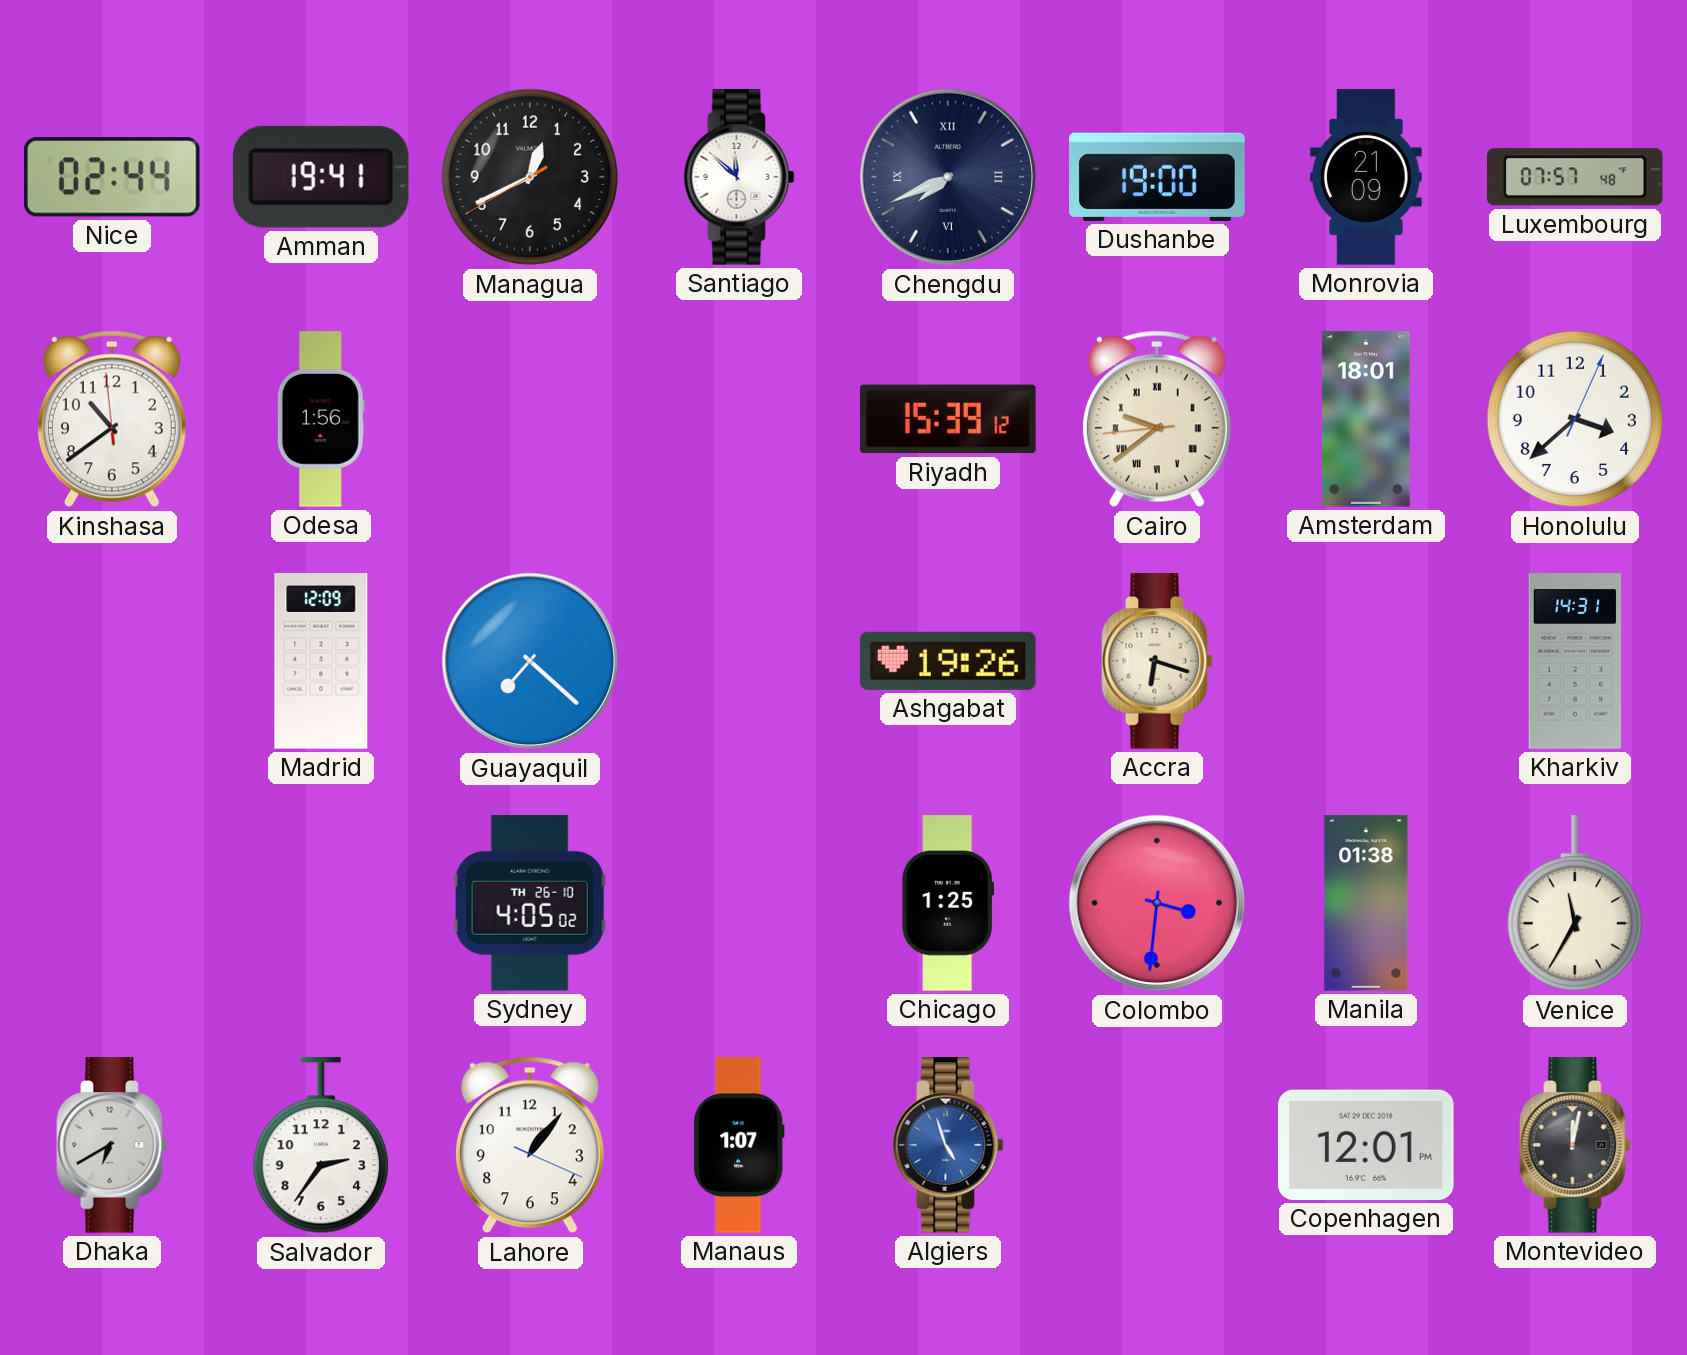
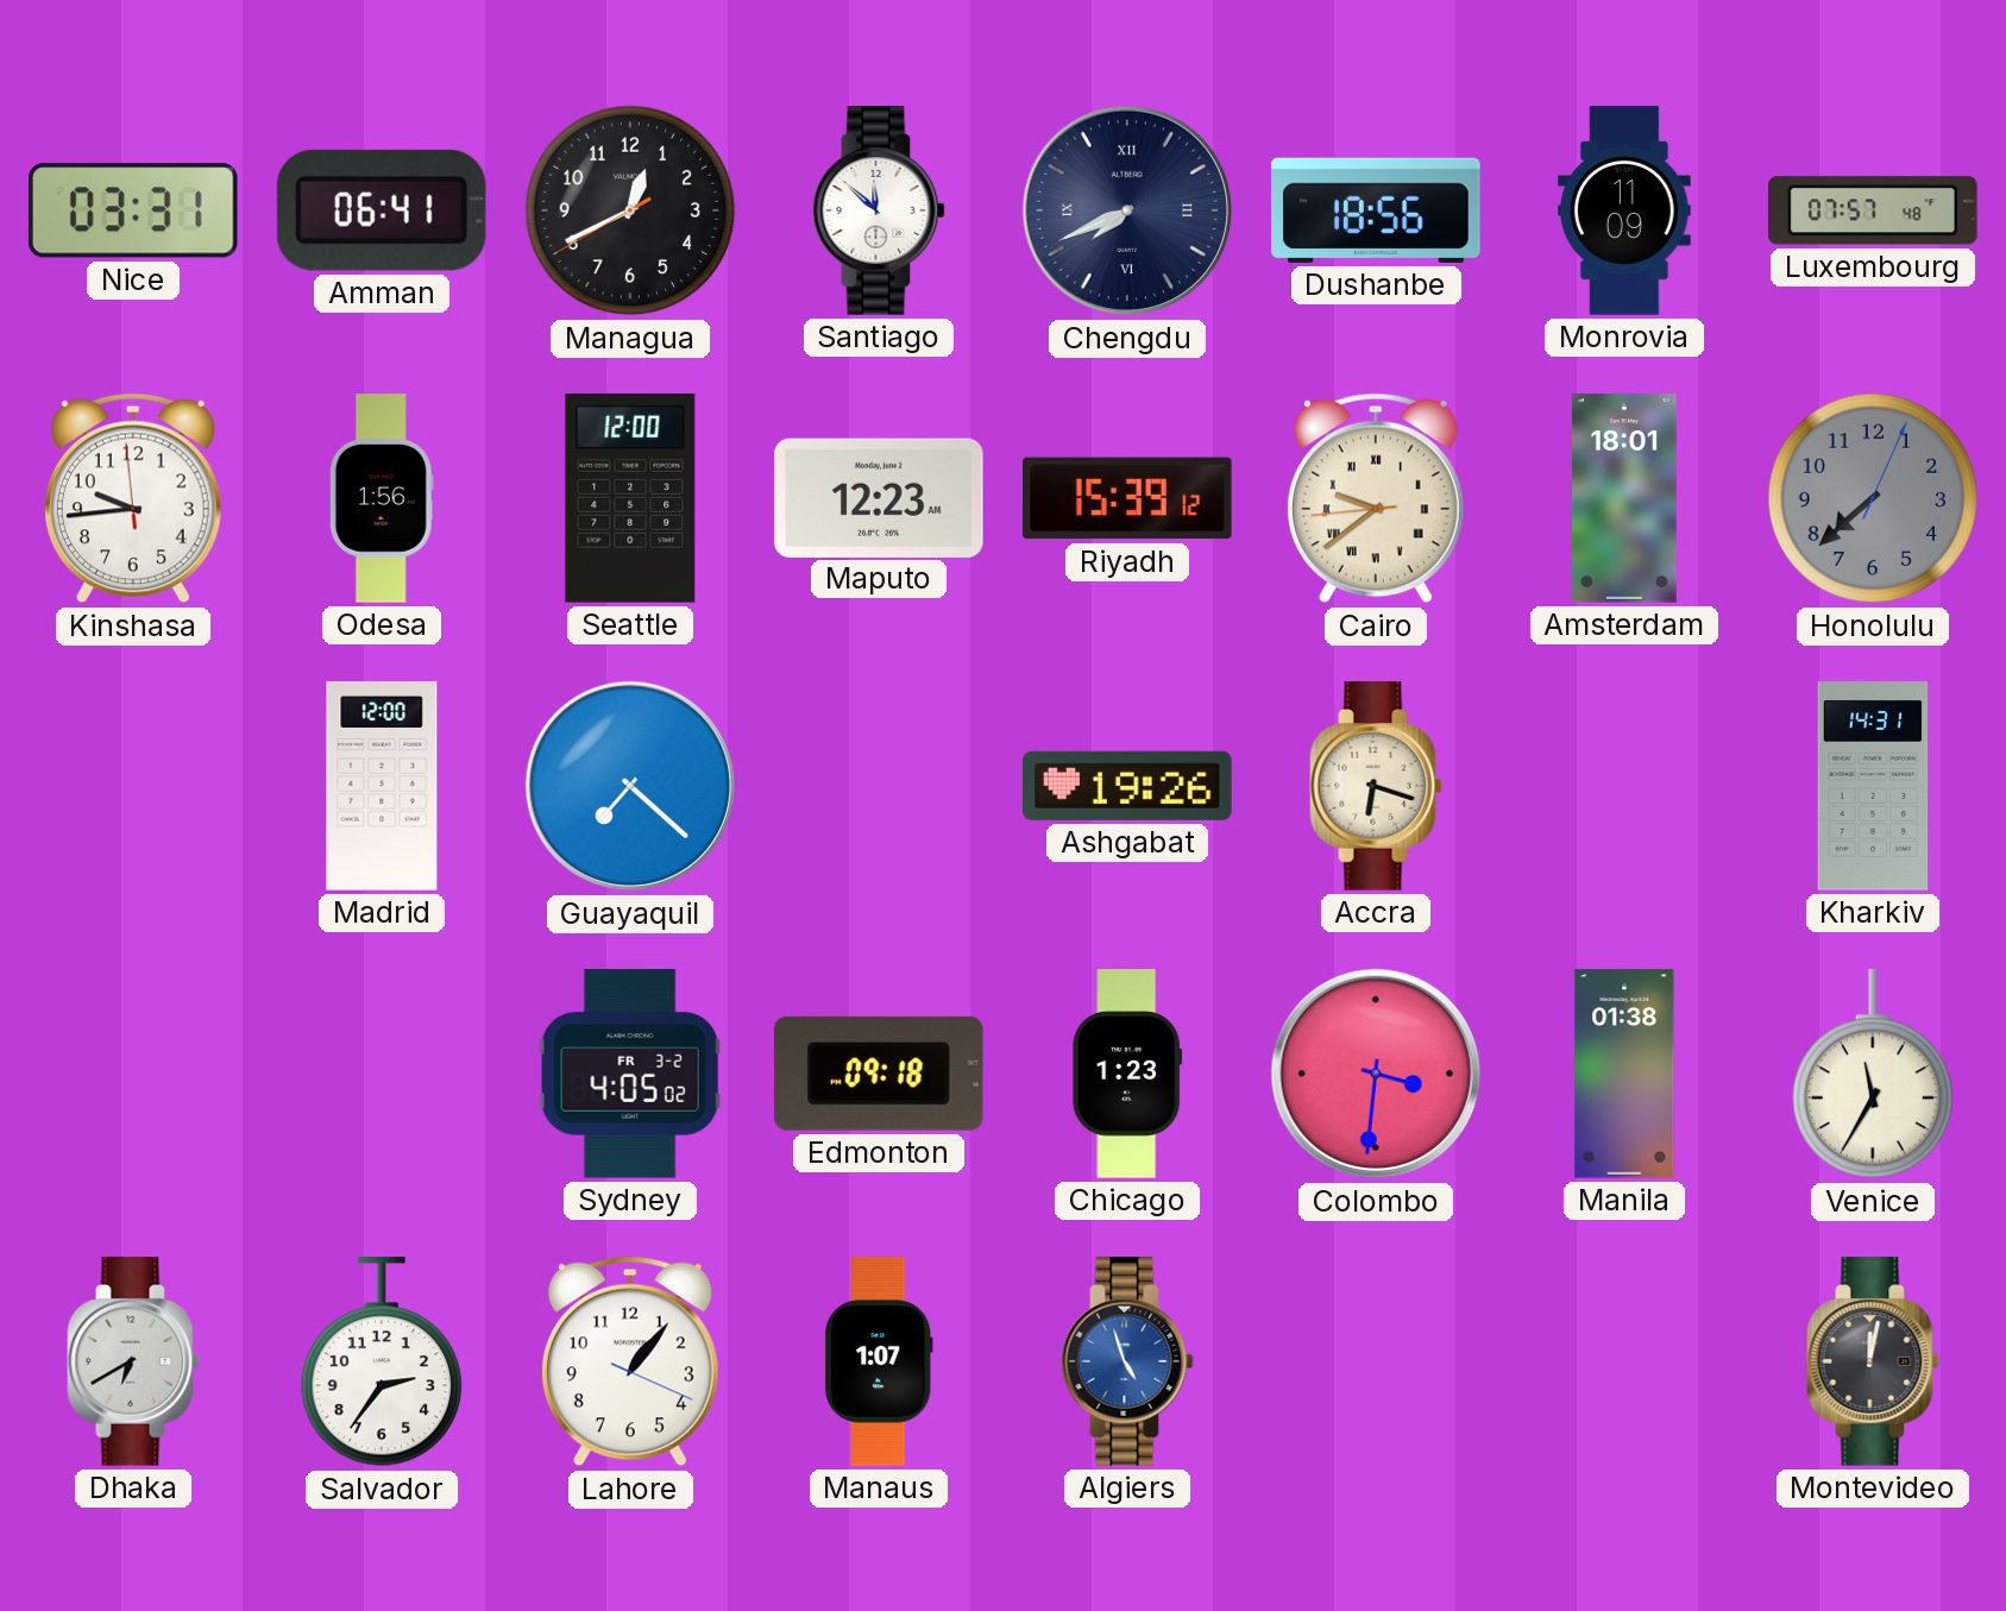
Nice: 02:44 -> 03:31
Amman: 19:41 -> 06:41
Dushanbe: 19:00 -> 18:56
Monrovia: 21:09 -> 11:09
Kinshasa: 10:38 -> 9:43
Seattle: none -> 12:00
Maputo: none -> 12:23
Honolulu: 3:38 -> 7:38
Honolulu dial: white -> grey
Madrid: 12:09 -> 12:00
Sydney date: TH 26-10 -> FR 3-2
Edmonton: none -> 09:18
Chicago: 1:25 -> 1:23
Copenhagen: 12:01 -> none
